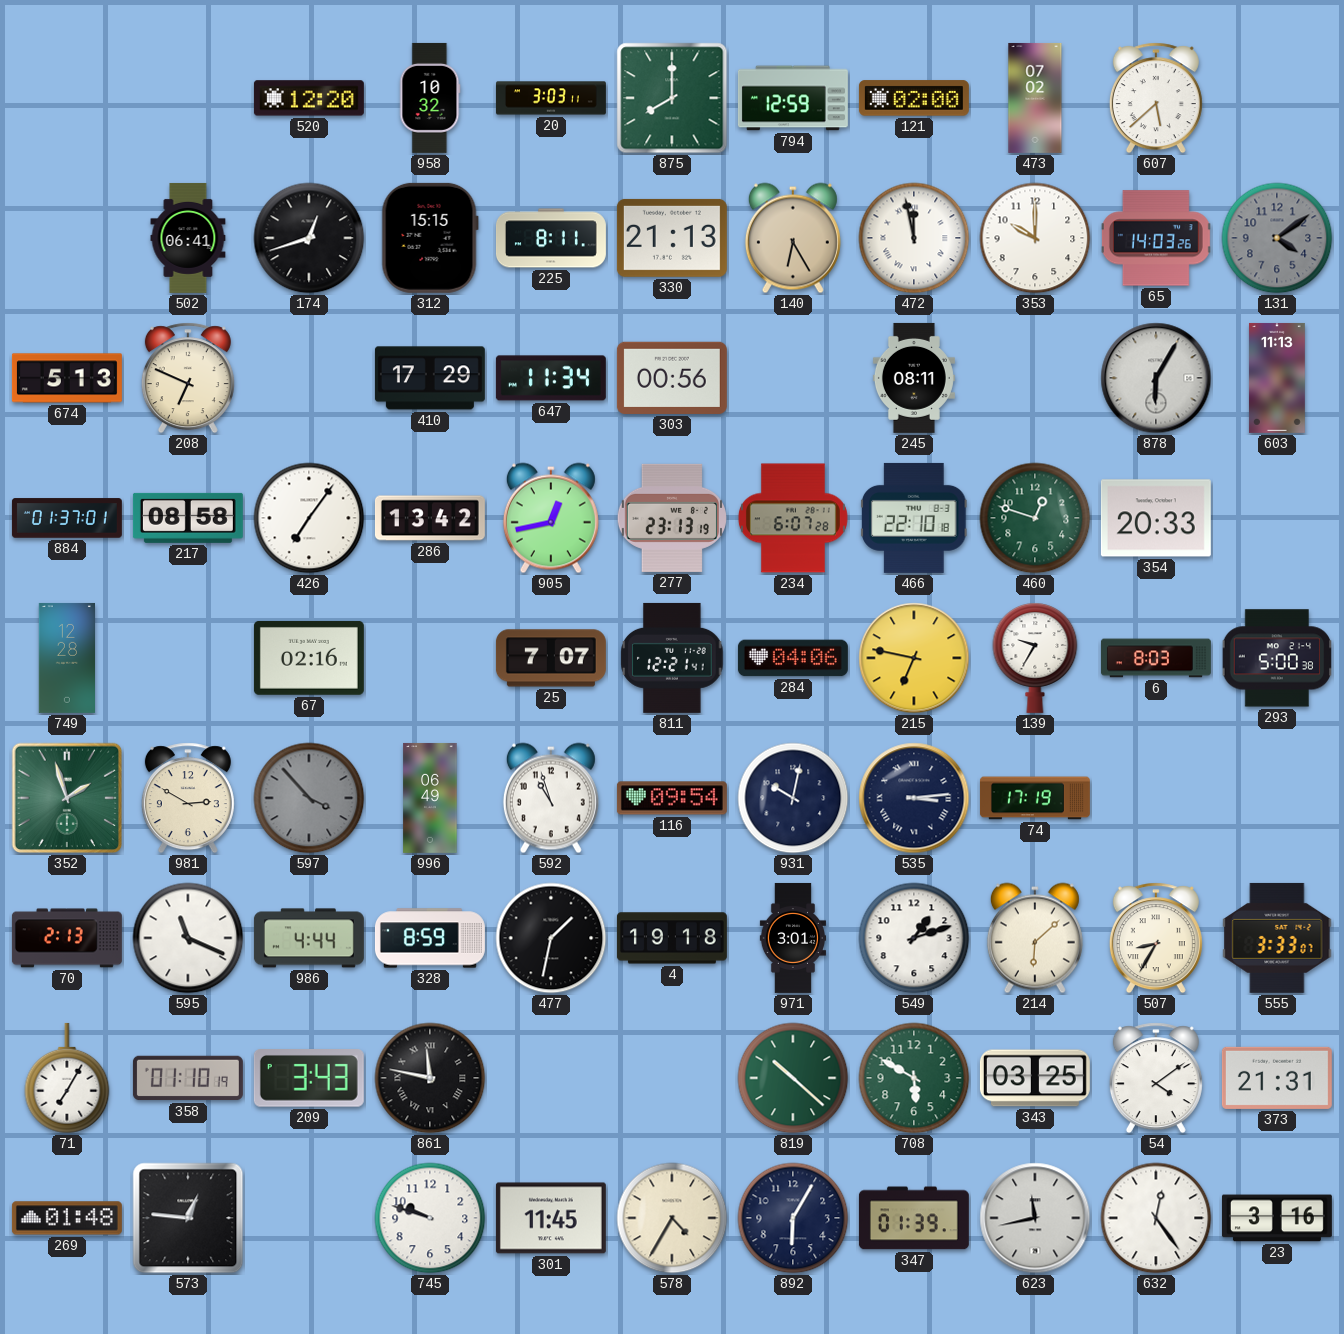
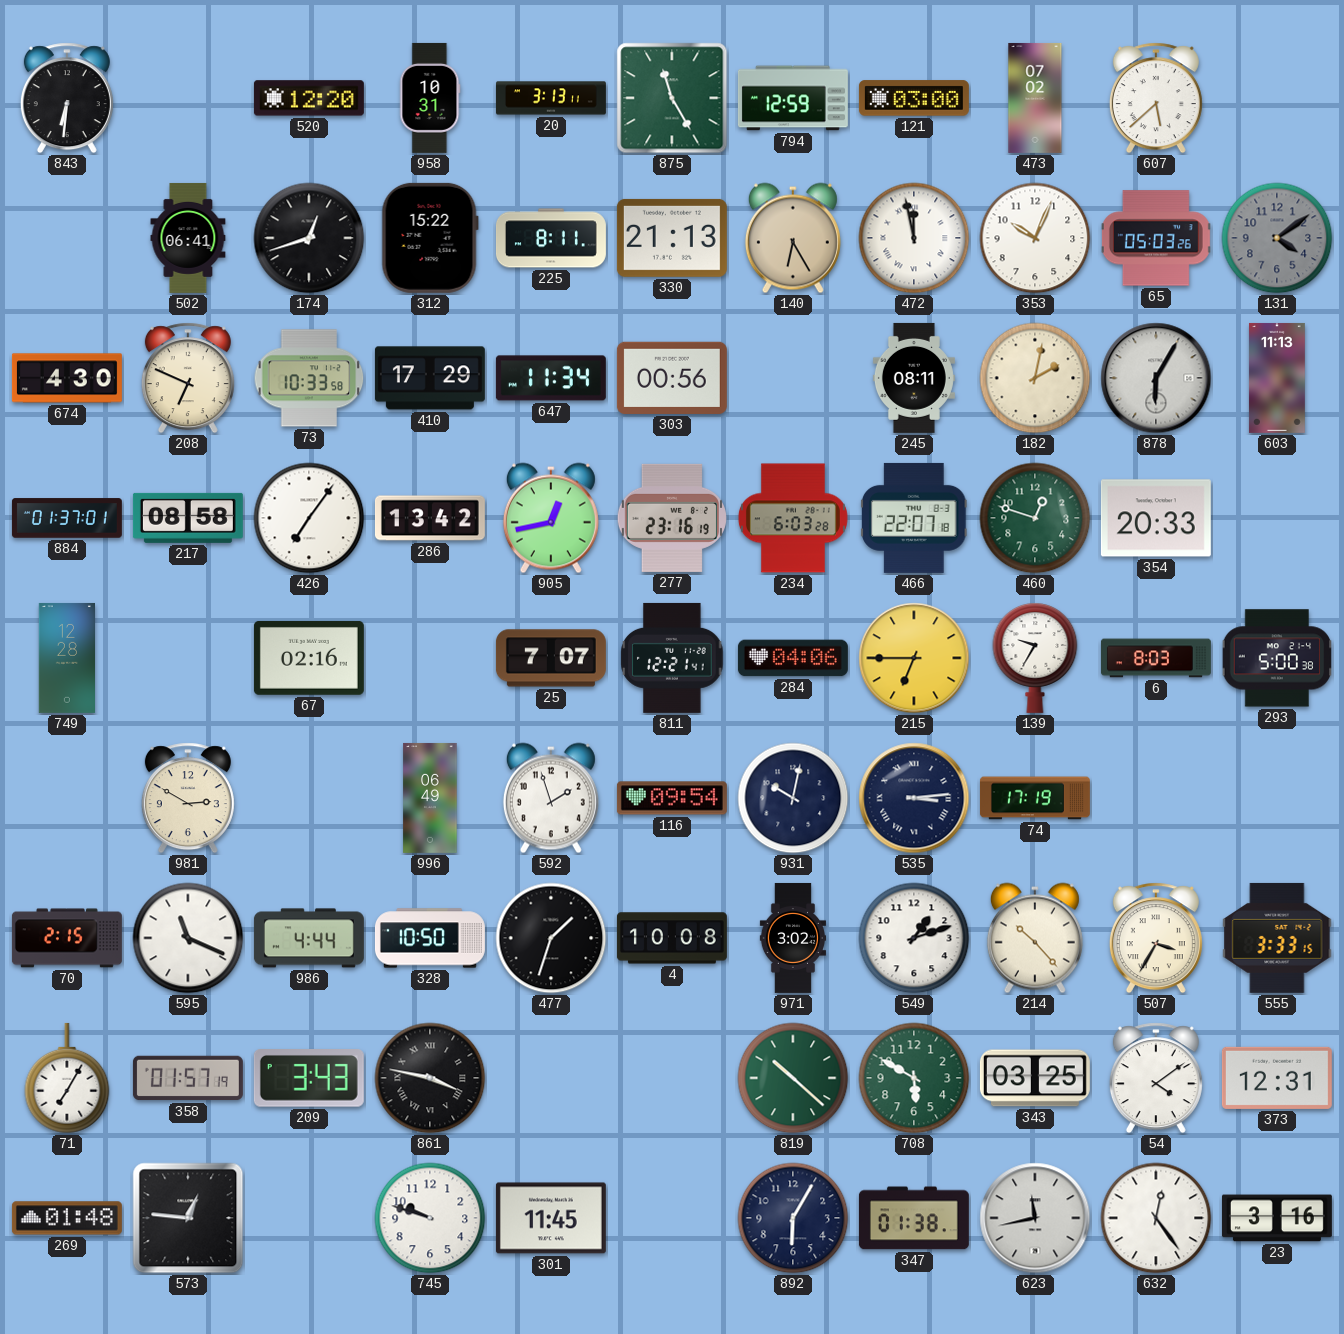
843: none -> 6:31
958: 10:32 -> 10:31
20: 3:03 -> 3:13
875: 8:00 -> 11:25
121: 02:00 -> 03:00
312: 15:15 -> 15:22
353: 10:00 -> 10:04
65: 14:03 -> 05:03
674: 5:13 -> 4:30
73: none -> 10:33
182: none -> 2:02
277: 23:13 -> 23:16
234: 6:07 -> 6:03
466: 22:10 -> 22:07
215: 6:47 -> 6:45
352: 1:57 -> none
597: 3:53 -> none
592: 10:57 -> 1:57
70: 2:13 -> 2:15
328: 8:59 -> 10:50
477: 1:32 -> 1:33
4: 19:18 -> 10:08
971: 3:01 -> 3:02
214: 6:08 -> 10:23
507: 8:35 -> 3:35
555: 3:33:07 -> 3:33:15
358: 01:10 -> 01:57
861: 11:47 -> 3:47
373: 21:31 -> 12:31
578: 4:35 -> none
347: 01:39 -> 01:38
